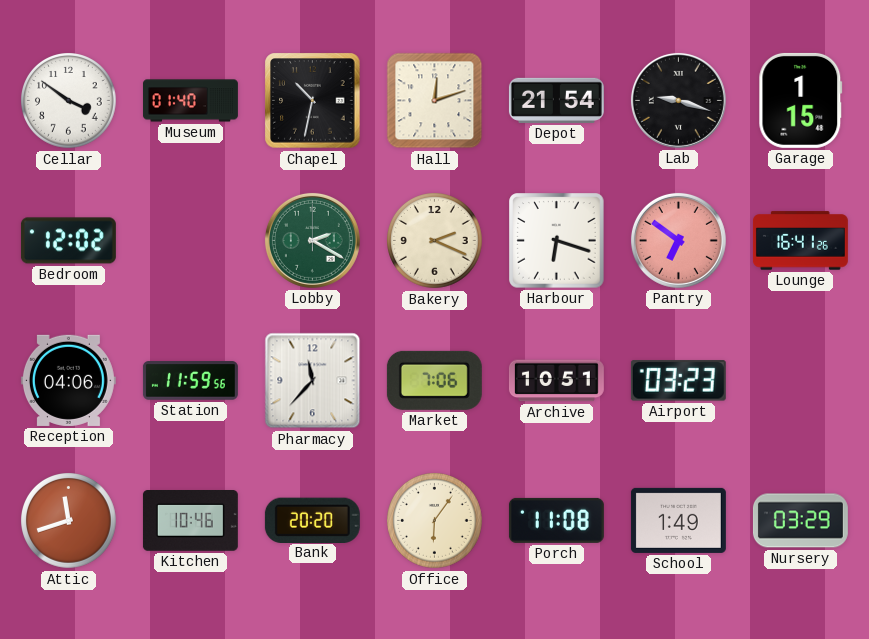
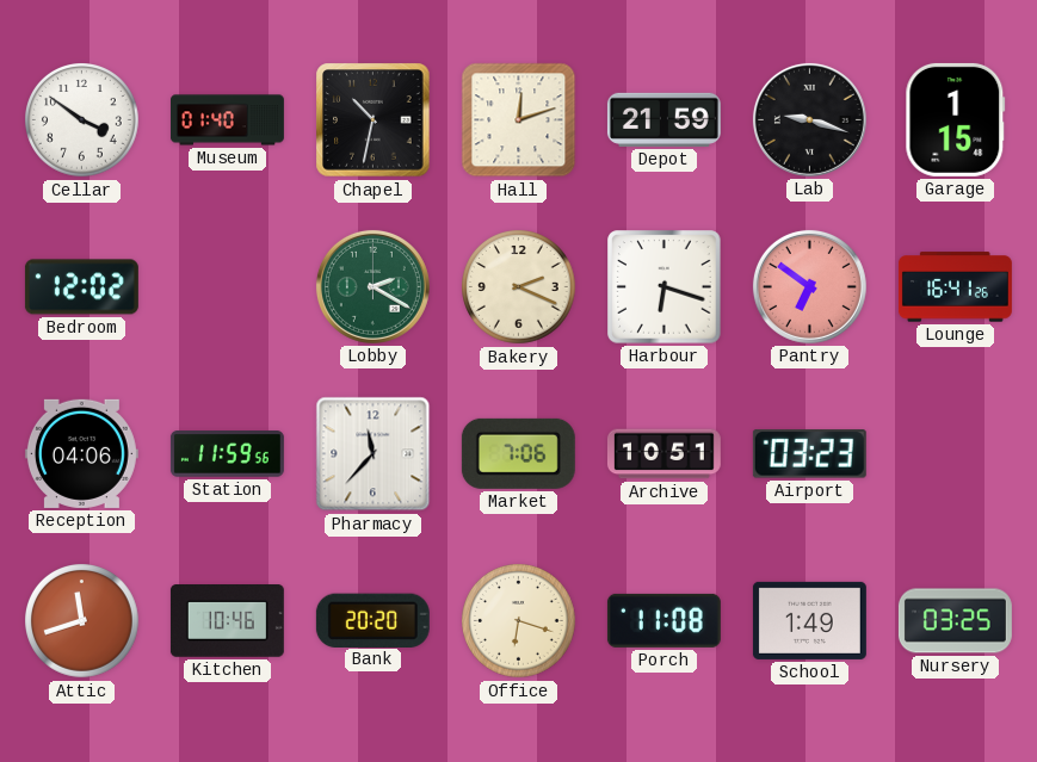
Depot: 21:54 -> 21:59
Office: 6:06 -> 6:18
Nursery: 03:29 -> 03:25
